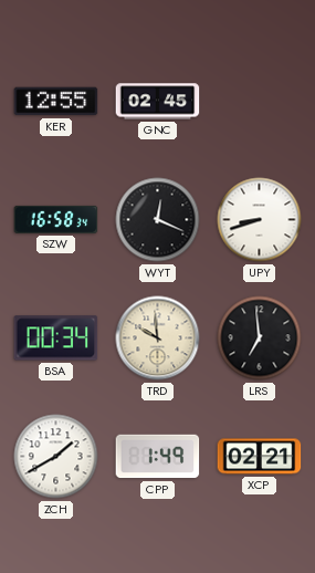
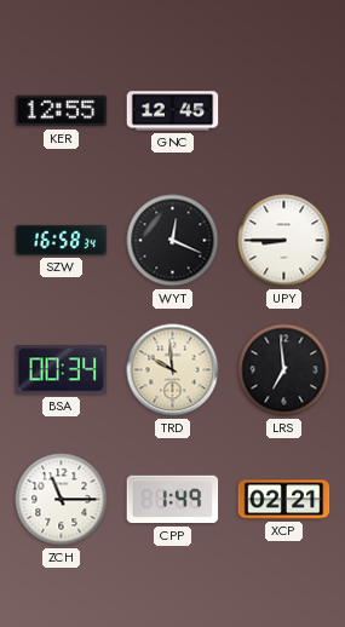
GNC: 02:45 -> 12:45
UPY: 8:42 -> 8:45
ZCH: 1:40 -> 11:15
